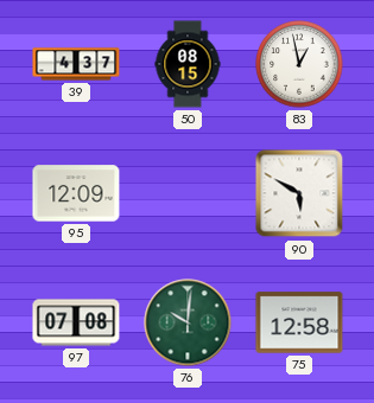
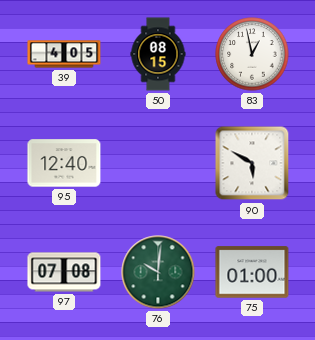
39: 4:37 -> 4:05
95: 12:09 -> 12:40
75: 12:58 -> 01:00
